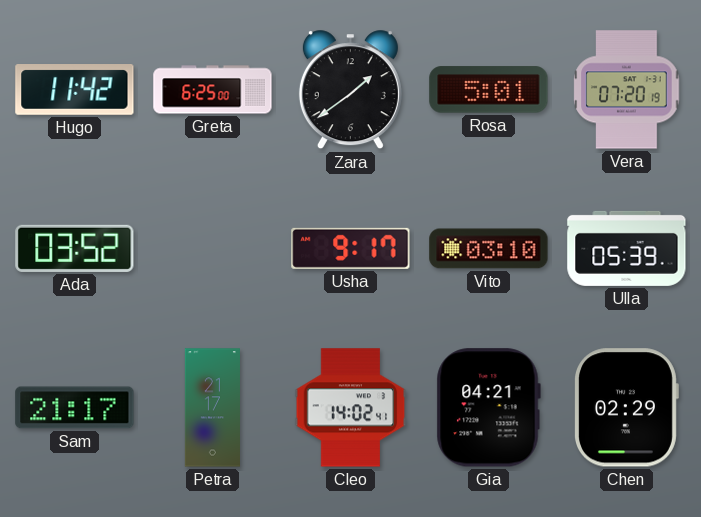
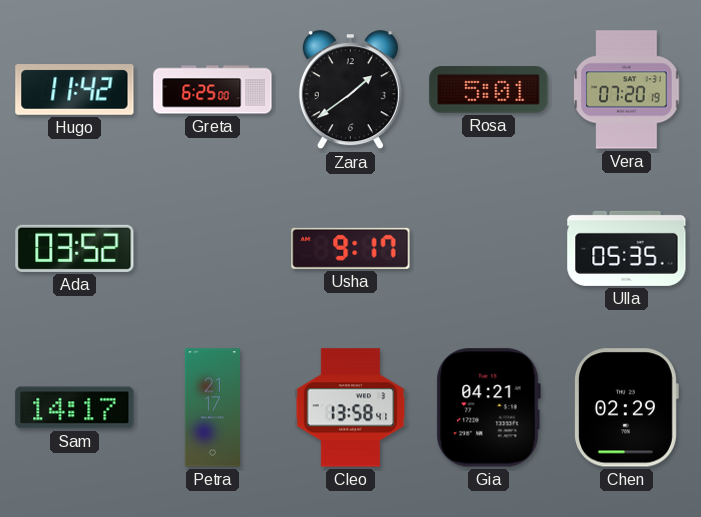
Vito: 03:10 -> none
Ulla: 05:39 -> 05:35
Sam: 21:17 -> 14:17
Cleo: 14:02 -> 13:58
